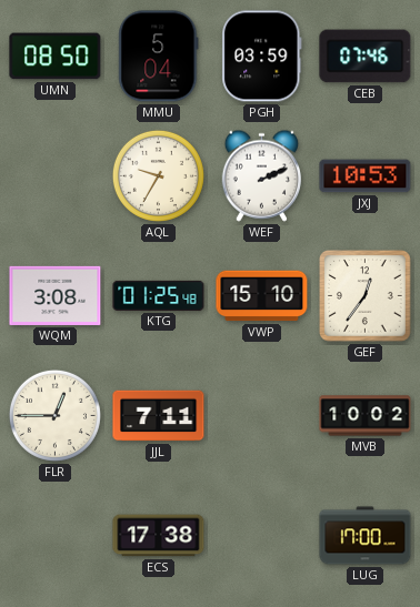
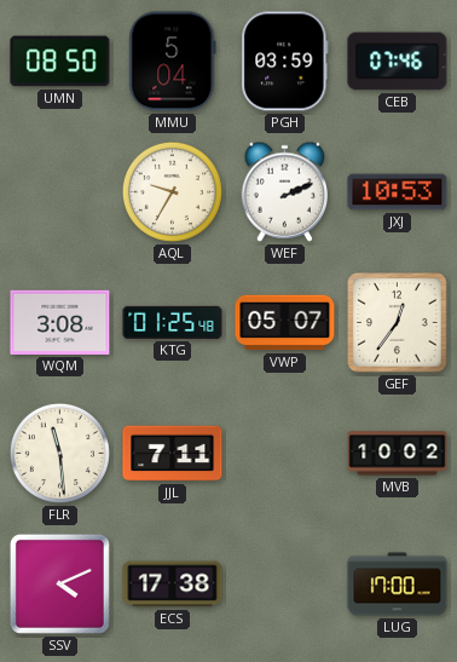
VWP: 15:10 -> 05:07
FLR: 12:45 -> 11:29
SSV: none -> 4:11
